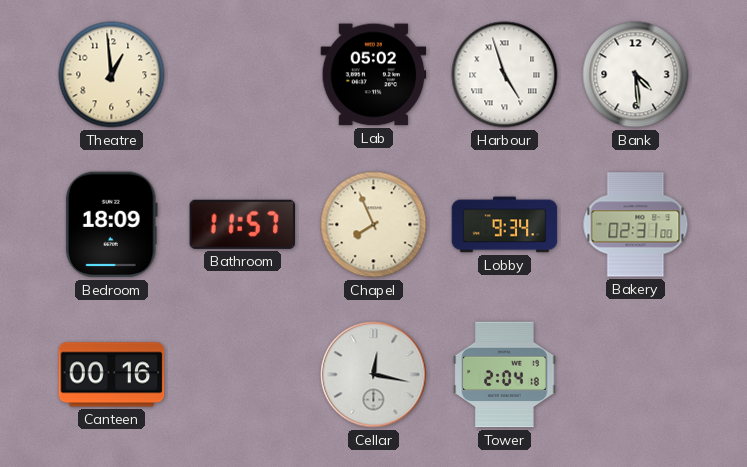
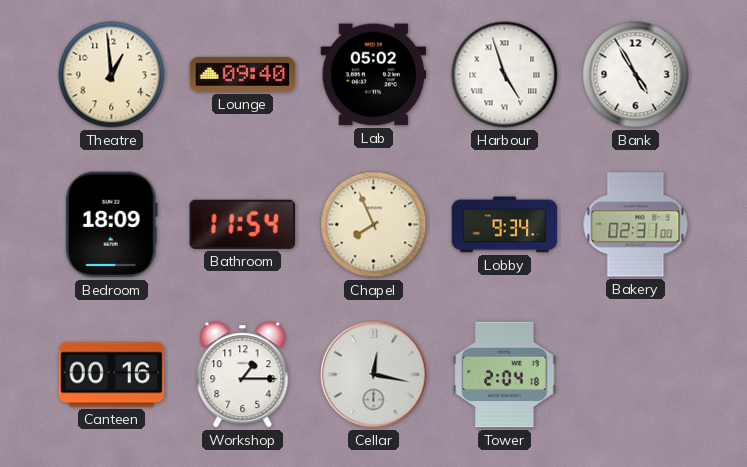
Lounge: none -> 09:40
Bank: 4:29 -> 4:55
Bathroom: 11:57 -> 11:54
Workshop: none -> 1:15
